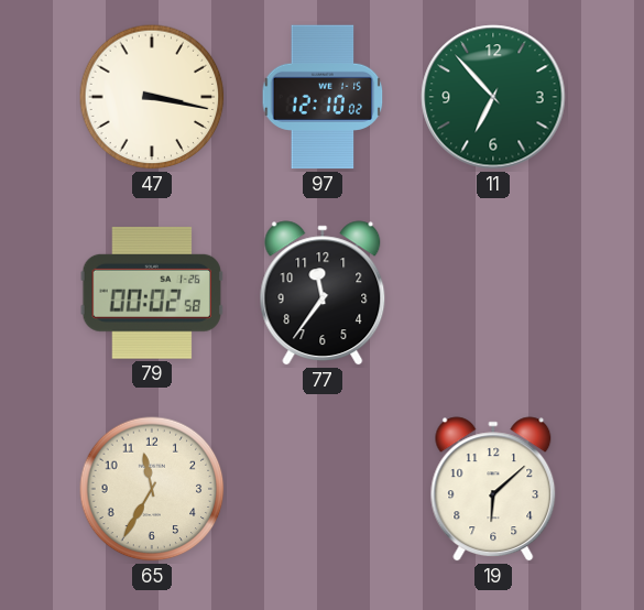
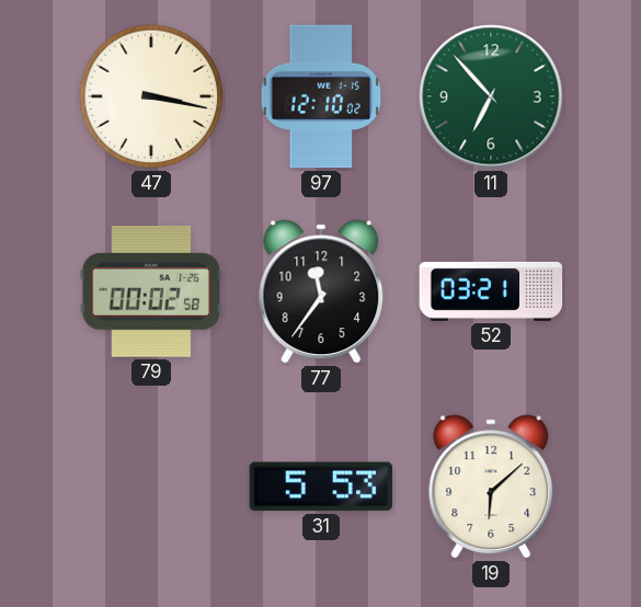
52: none -> 03:21
65: 11:35 -> none
31: none -> 5:53
